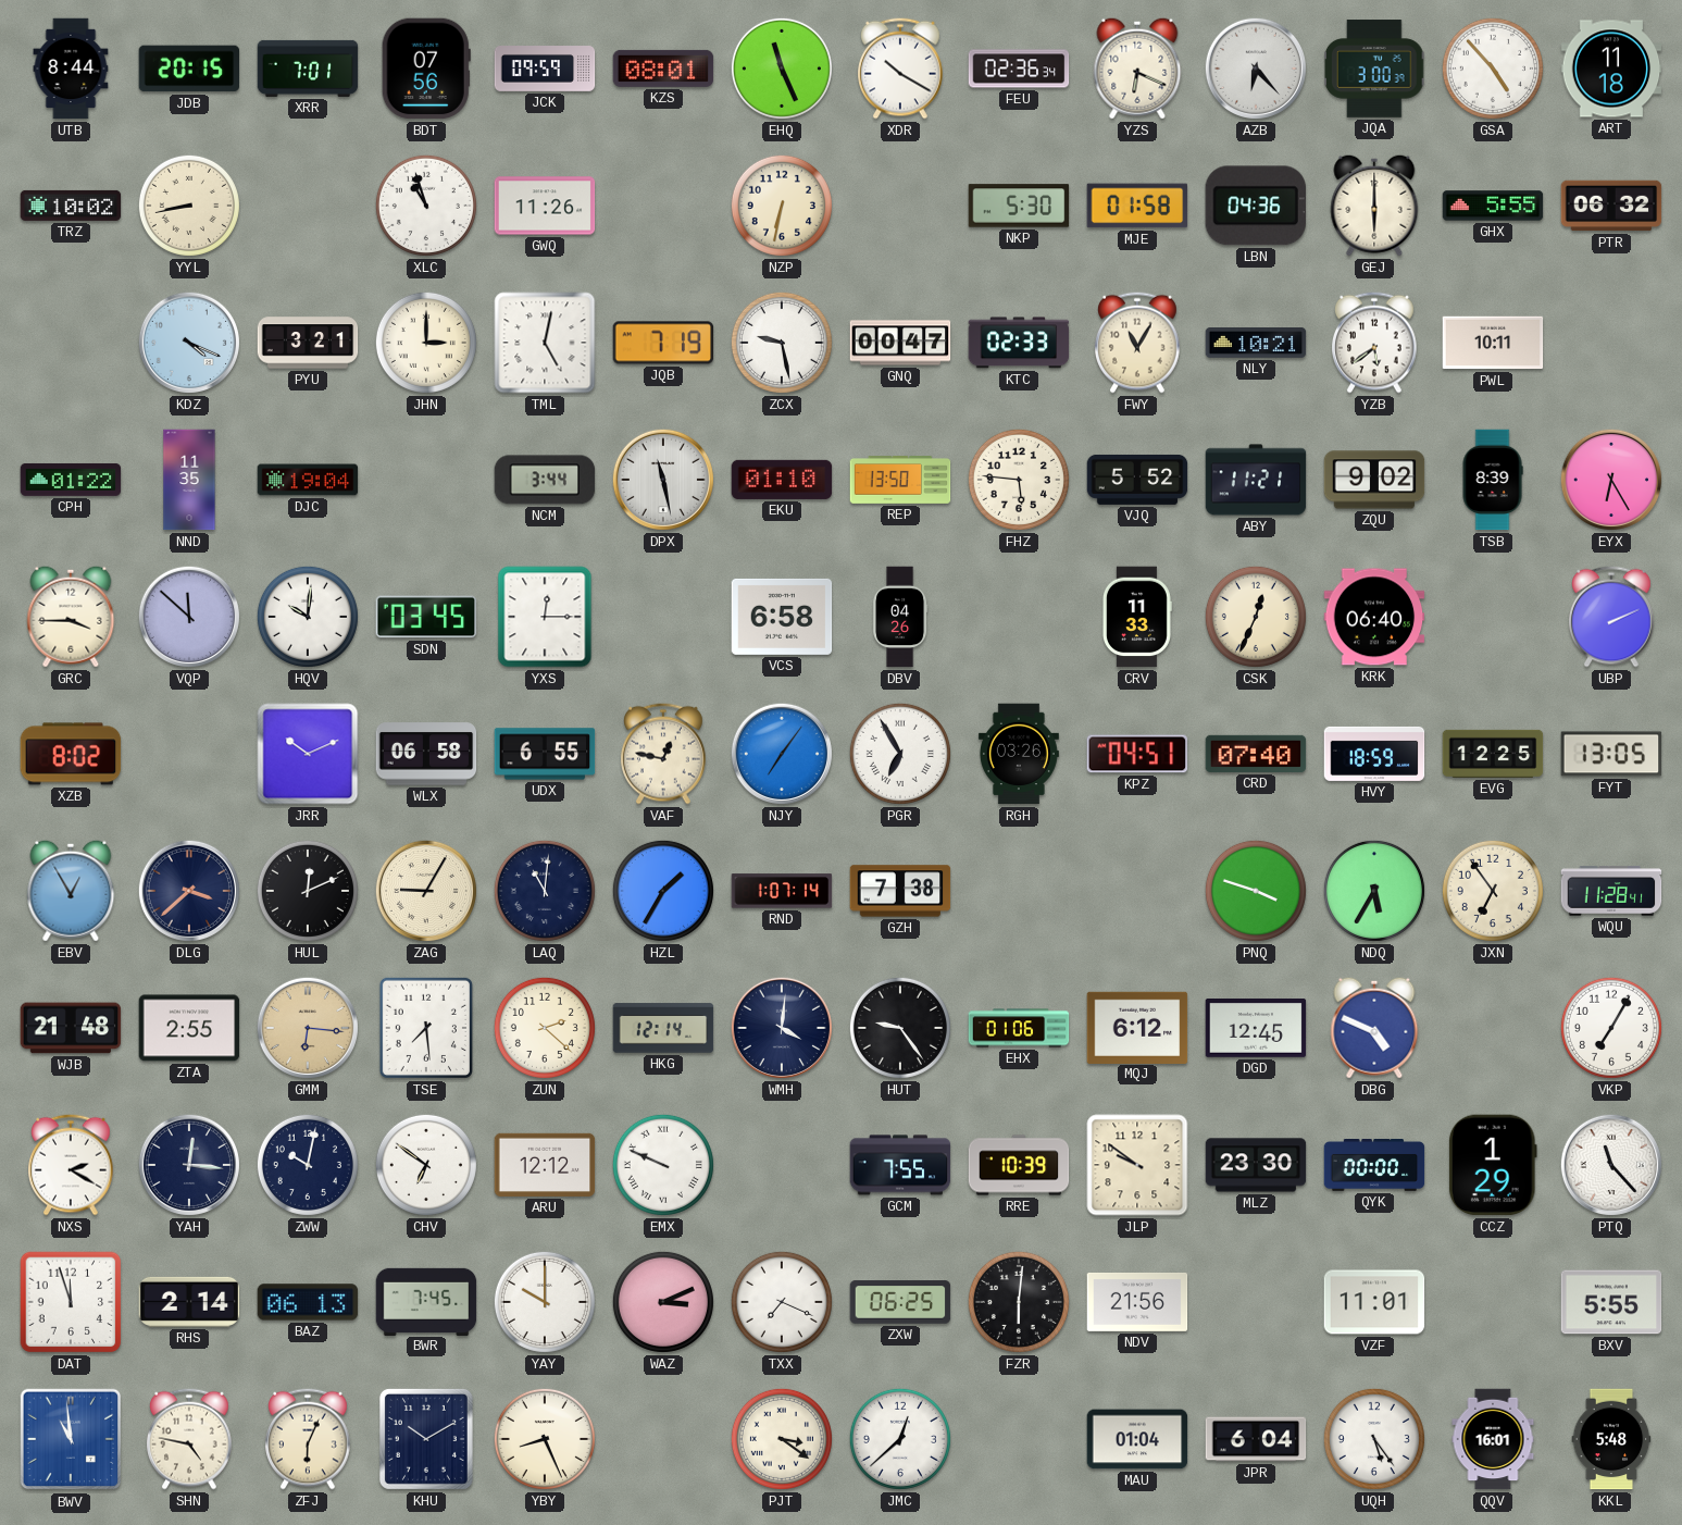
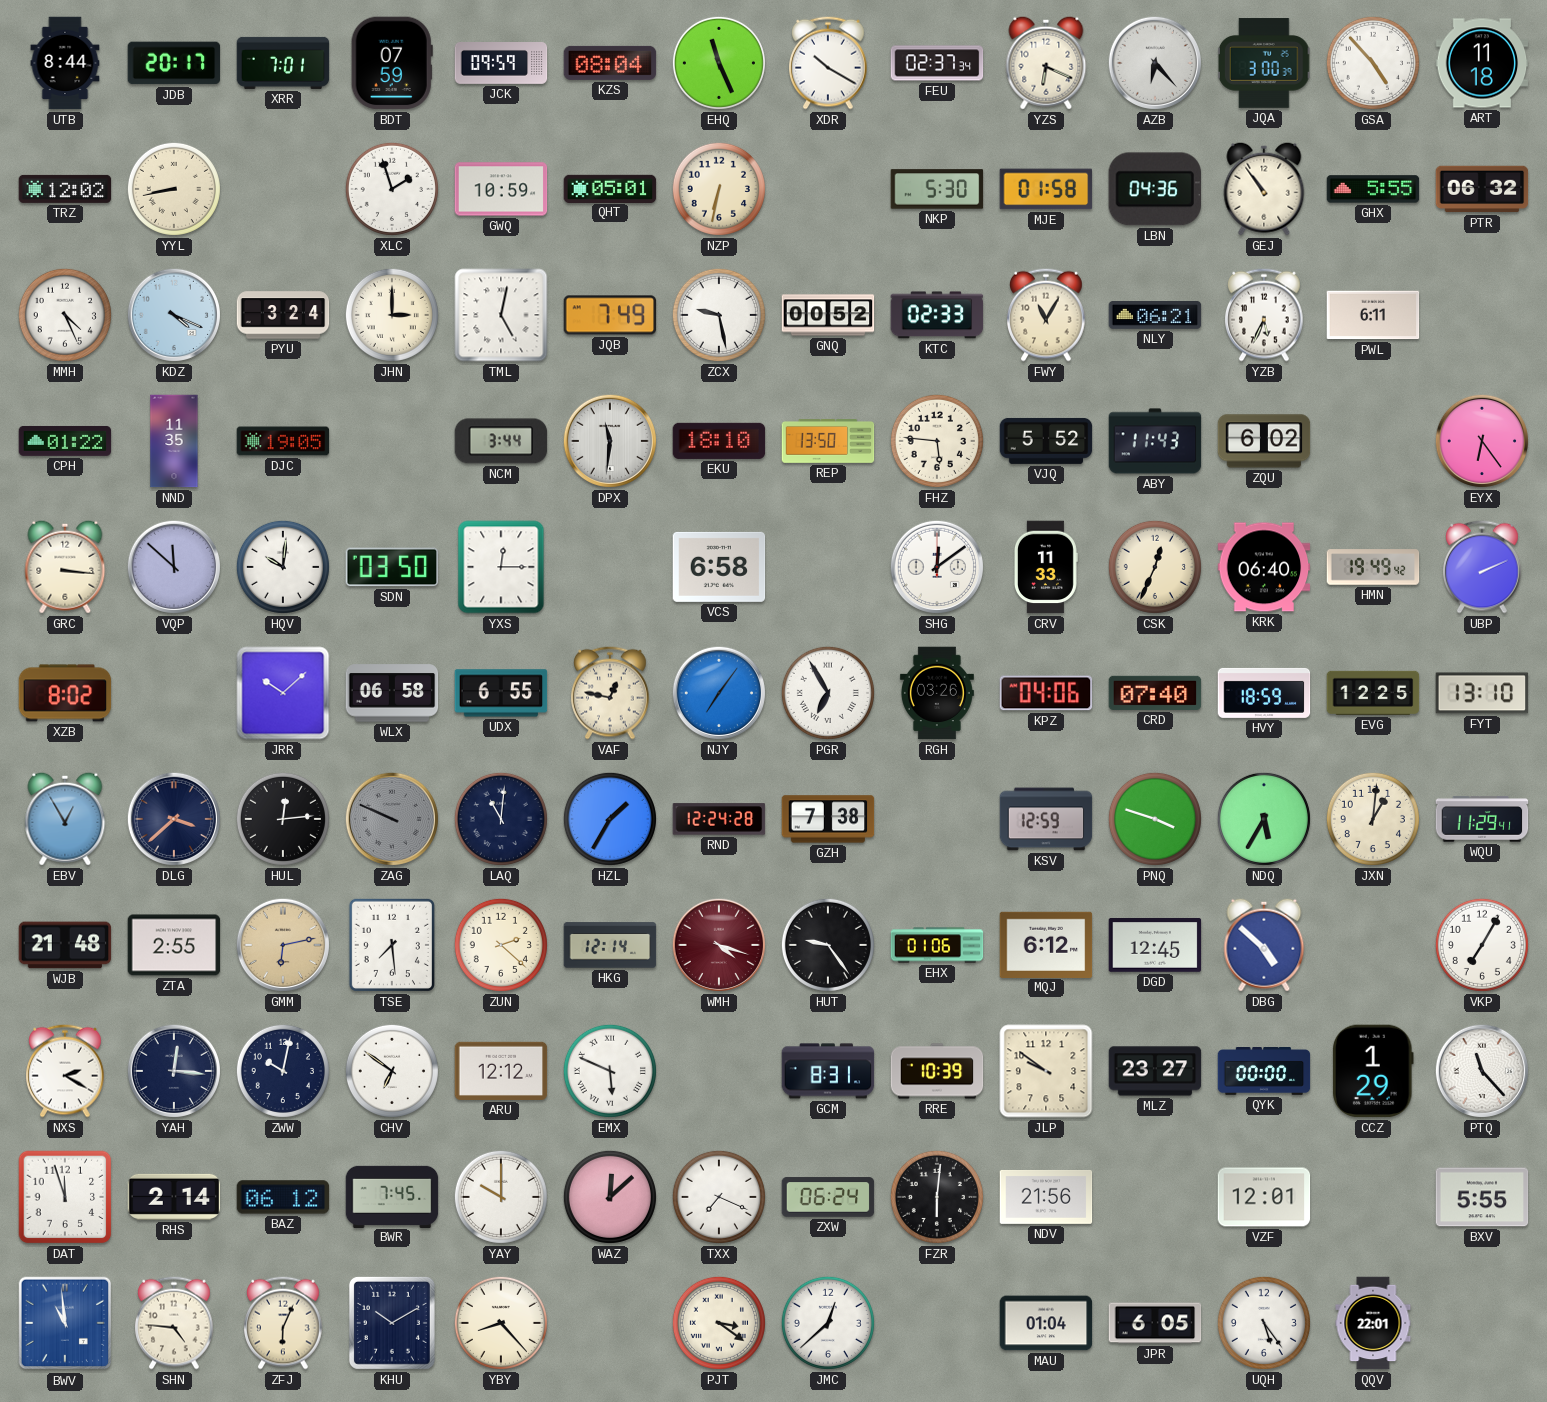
JDB: 20:15 -> 20:17
BDT: 07:56 -> 07:59
KZS: 08:01 -> 08:04
FEU: 02:36 -> 02:37
TRZ: 10:02 -> 12:02
XLC: 10:57 -> 1:57
GWQ: 11:26 -> 10:59
QHT: none -> 05:01
GEJ: 6:00 -> 10:54
MMH: none -> 4:26
PYU: 3:21 -> 3:24
JQB: 7:19 -> 7:49
GNQ: 00:47 -> 00:52
NLY: 10:21 -> 06:21
YZB: 5:39 -> 5:34
PWL: 10:11 -> 6:11
DJC: 19:04 -> 19:05
DPX: 11:28 -> 11:31
EKU: 01:10 -> 18:10
ABY: 11:21 -> 11:43
ZQU: 9:02 -> 6:02
TSB: 8:39 -> none
EYX: 6:25 -> 6:24
GRC: 3:45 -> 3:16
SDN: 03:45 -> 03:50
DBV: 04:26 -> none
SHG: none -> 12:09
HMN: none -> 19:49
JRR: 10:11 -> 10:08
KPZ: 04:51 -> 04:06
FYT: 13:05 -> 13:10
HUL: 12:11 -> 12:14
ZAG: 9:05 -> 9:49
ZAG dial: cream -> grey
RND: 1:07 -> 12:24
KSV: none -> 12:59
JXN: 6:54 -> 1:01
WQU: 11:28 -> 11:29
GMM: 6:16 -> 6:13
WMH: 4:01 -> 4:18
WMH dial: navy -> burgundy
DBG: 4:49 -> 4:52
EMX: 9:49 -> 5:49
GCM: 7:55 -> 8:31
MLZ: 23:30 -> 23:27
BAZ: 06:13 -> 06:12
WAZ: 3:11 -> 12:08
ZXW: 06:25 -> 06:24
VZF: 11:01 -> 12:01
SHN: 4:47 -> 4:46
YBY: 8:26 -> 8:23
JPR: 6:04 -> 6:05
QQV: 16:01 -> 22:01
KKL: 5:48 -> none
